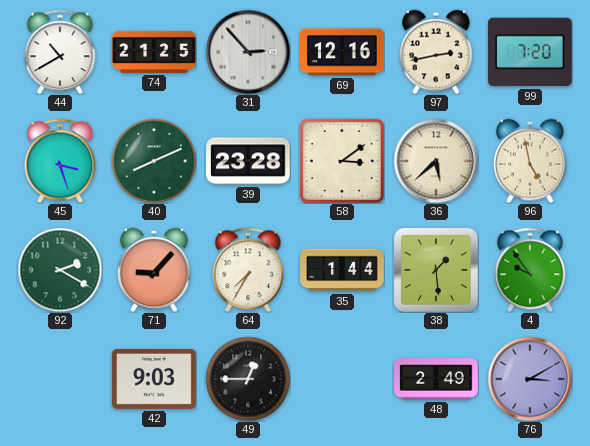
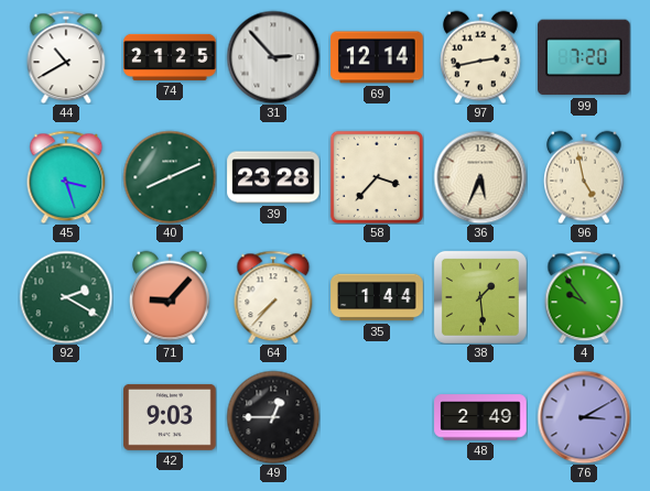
69: 12:16 -> 12:14
58: 3:09 -> 3:37
36: 5:38 -> 5:34
64: 7:35 -> 7:37
